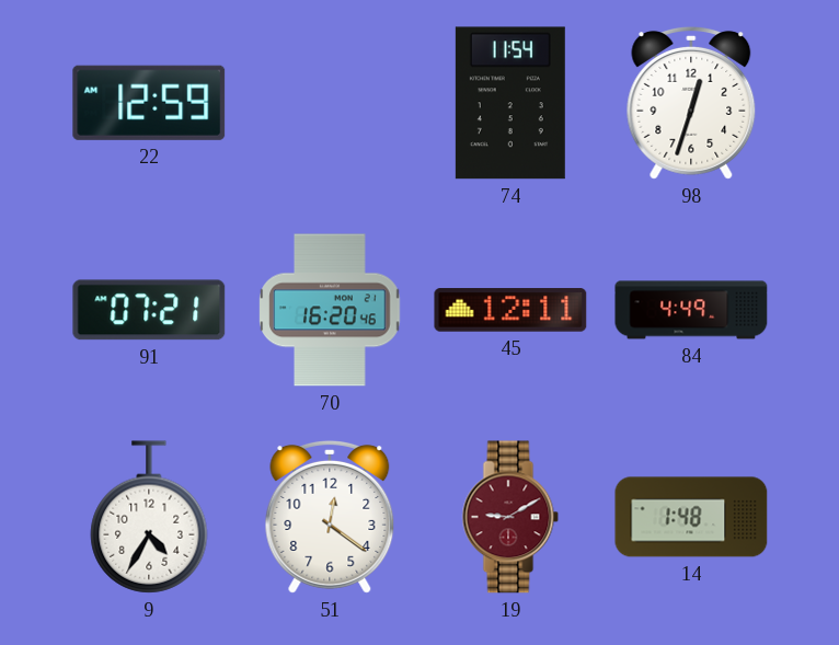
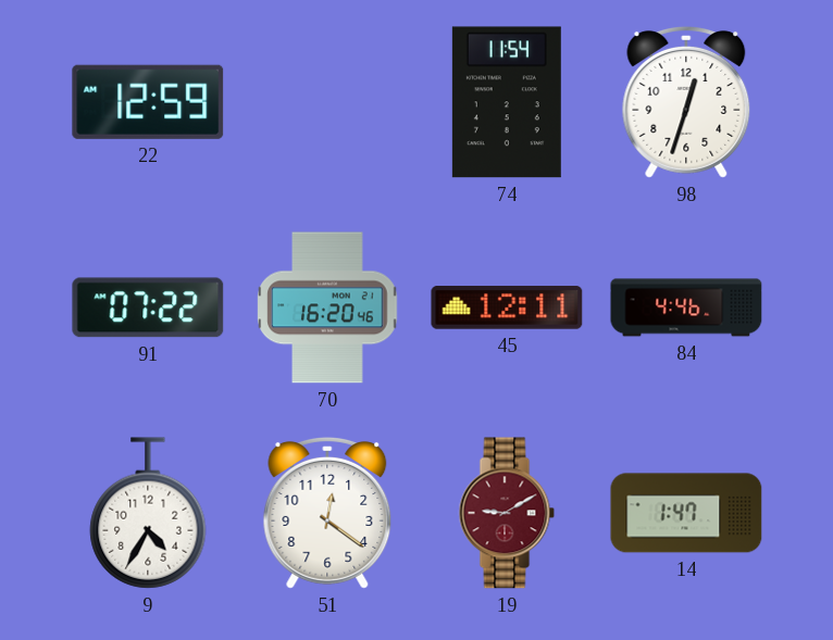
91: 07:21 -> 07:22
84: 4:49 -> 4:46
14: 1:48 -> 1:47
